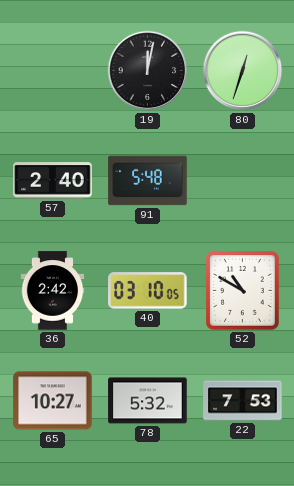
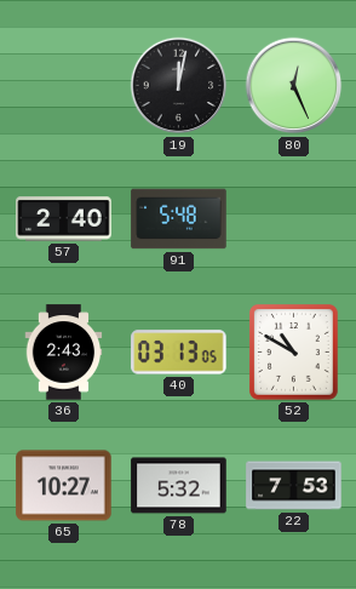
80: 12:33 -> 12:26
36: 2:42 -> 2:43
40: 03:10 -> 03:13
